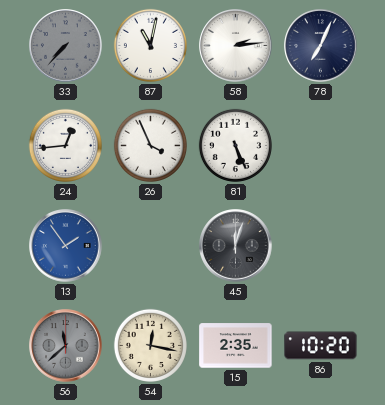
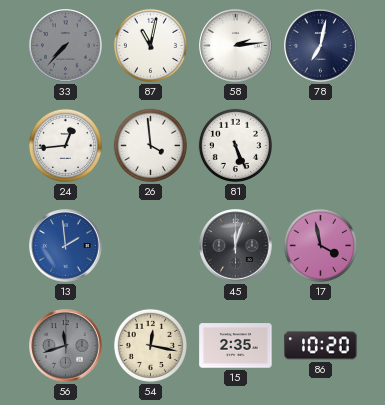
78: 7:04 -> 7:02
26: 3:56 -> 3:59
13: 1:54 -> 1:59
17: none -> 3:58
56: 11:38 -> 11:42
